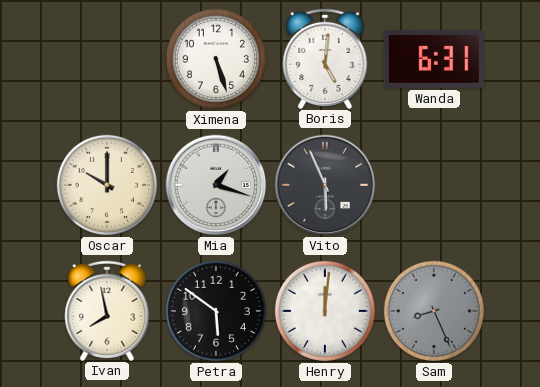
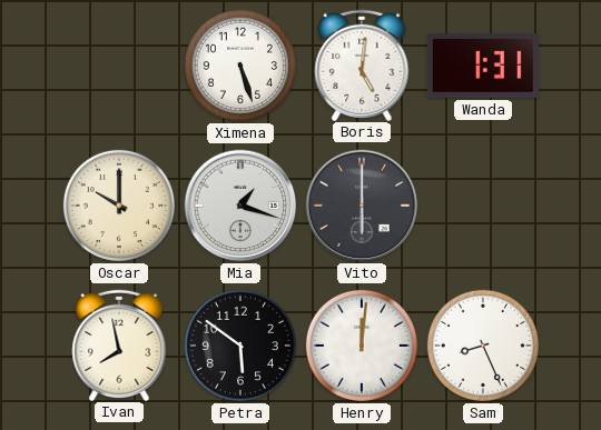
Wanda: 6:31 -> 1:31
Vito: 5:56 -> 6:00
Sam dial: grey -> white
